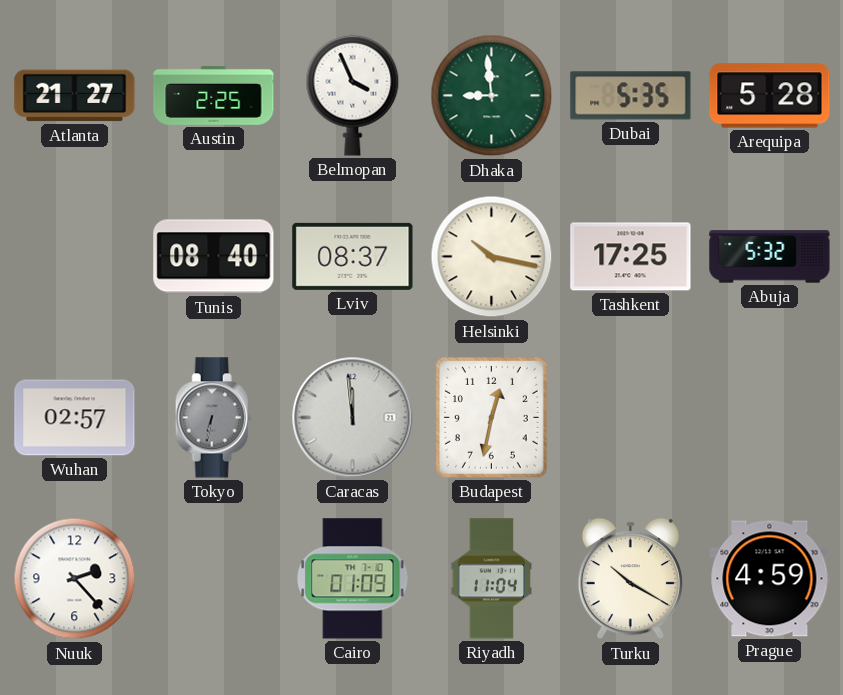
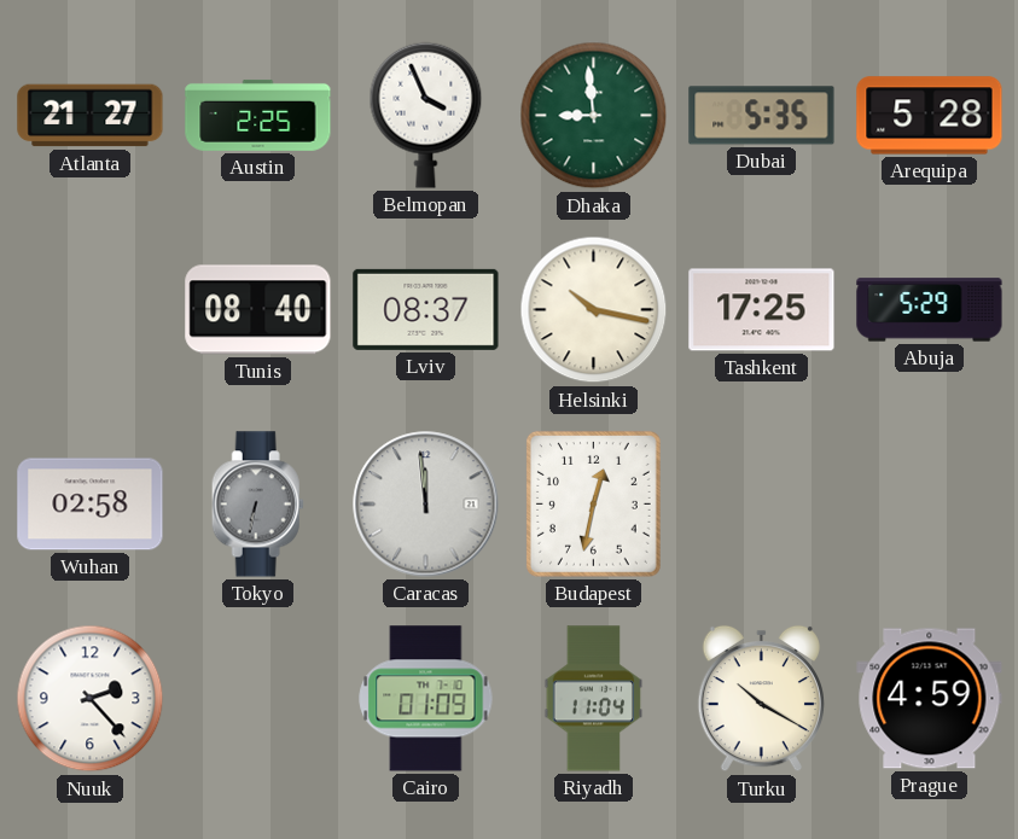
Abuja: 5:32 -> 5:29
Wuhan: 02:57 -> 02:58
